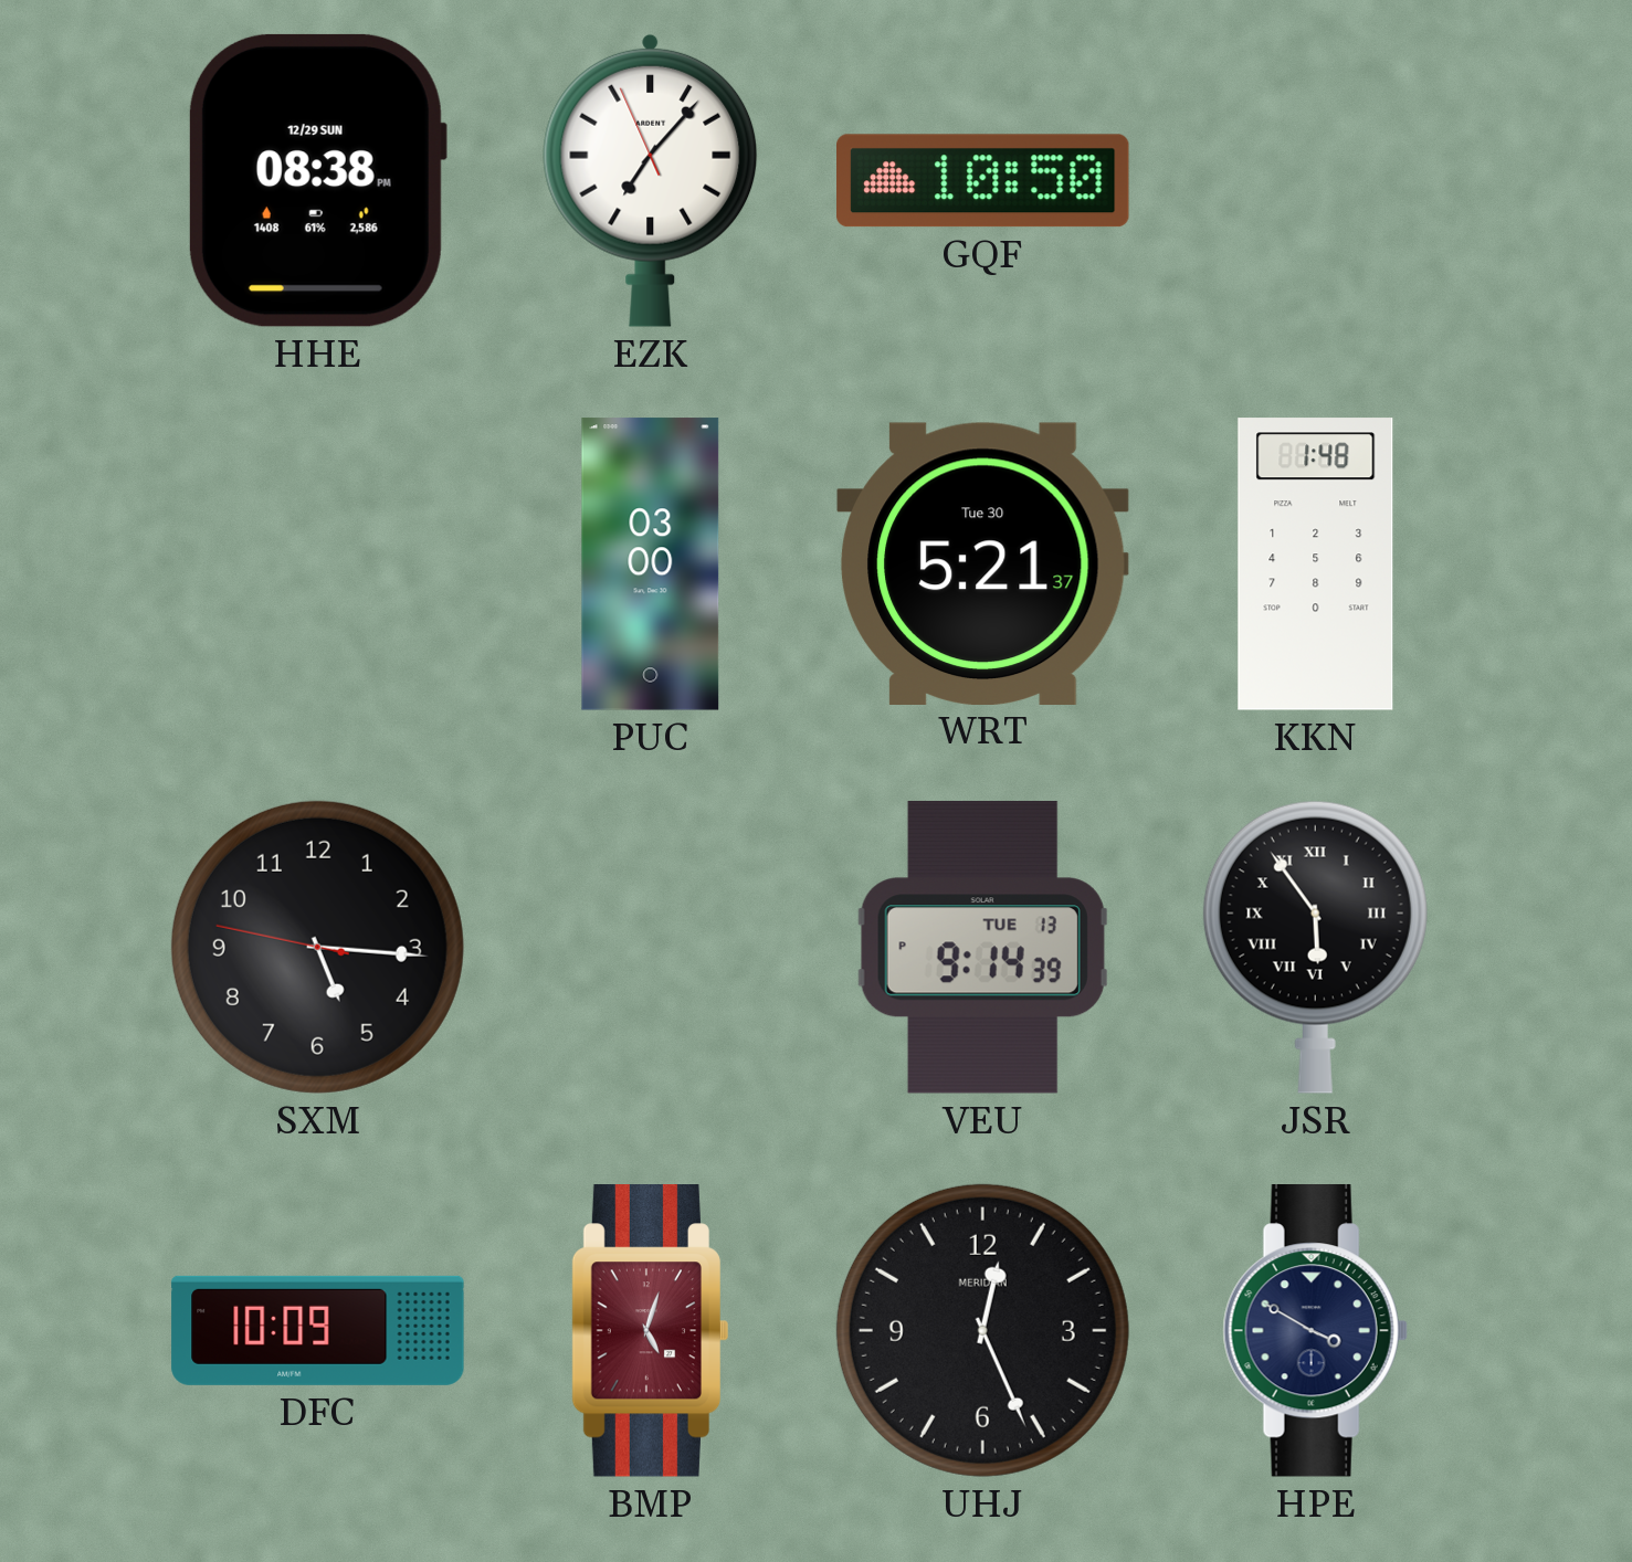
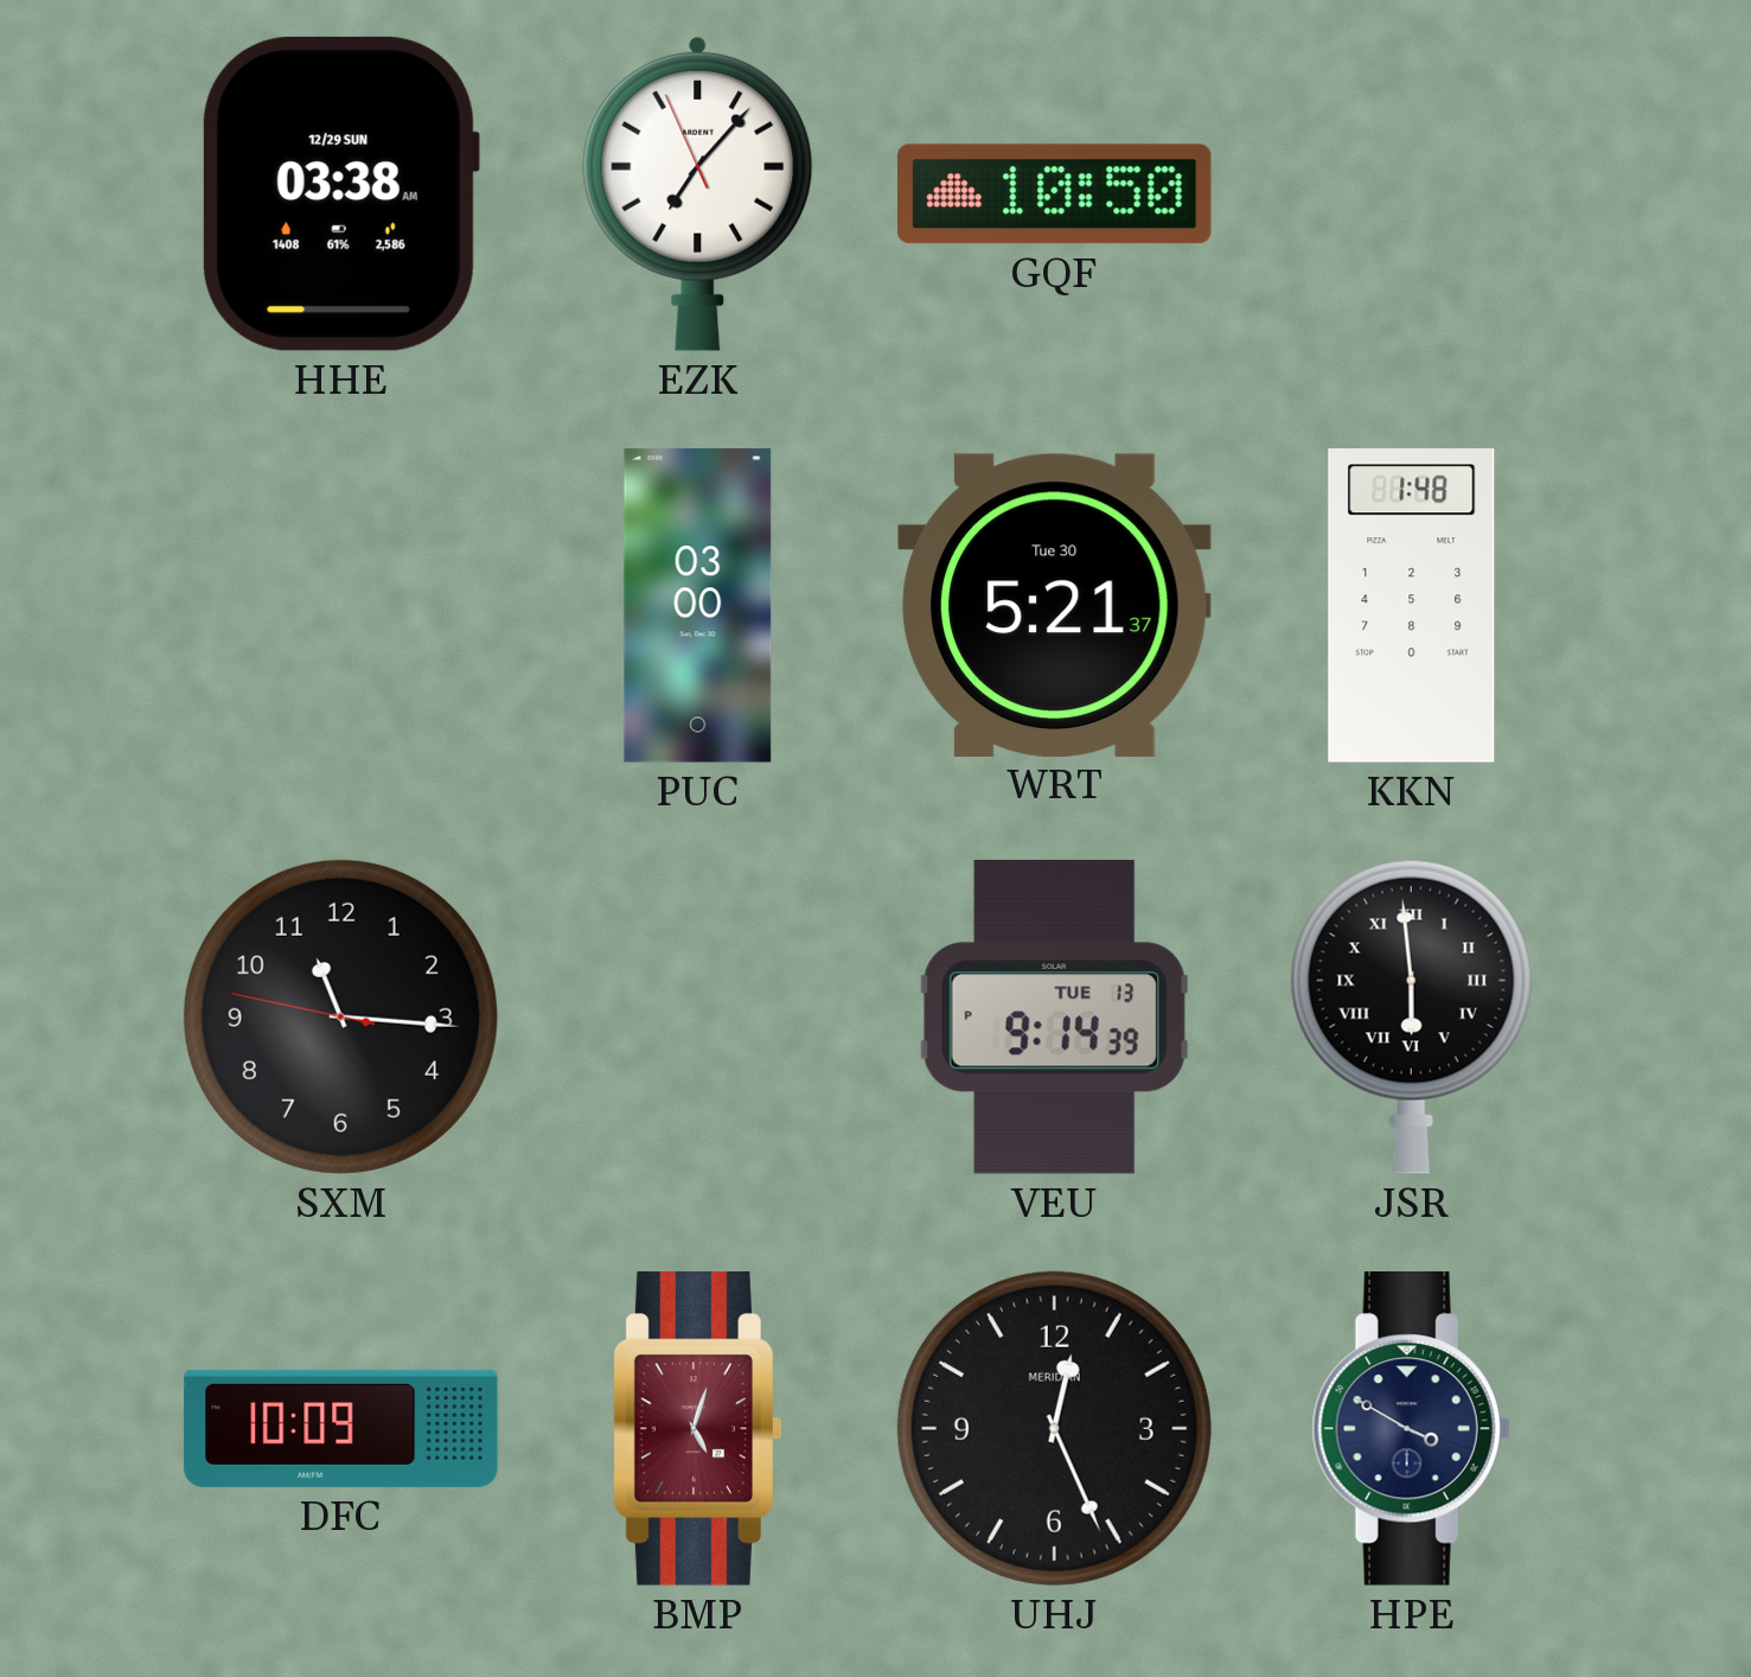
HHE: 08:38 -> 03:38
SXM: 5:15 -> 11:15
JSR: 5:54 -> 5:59
